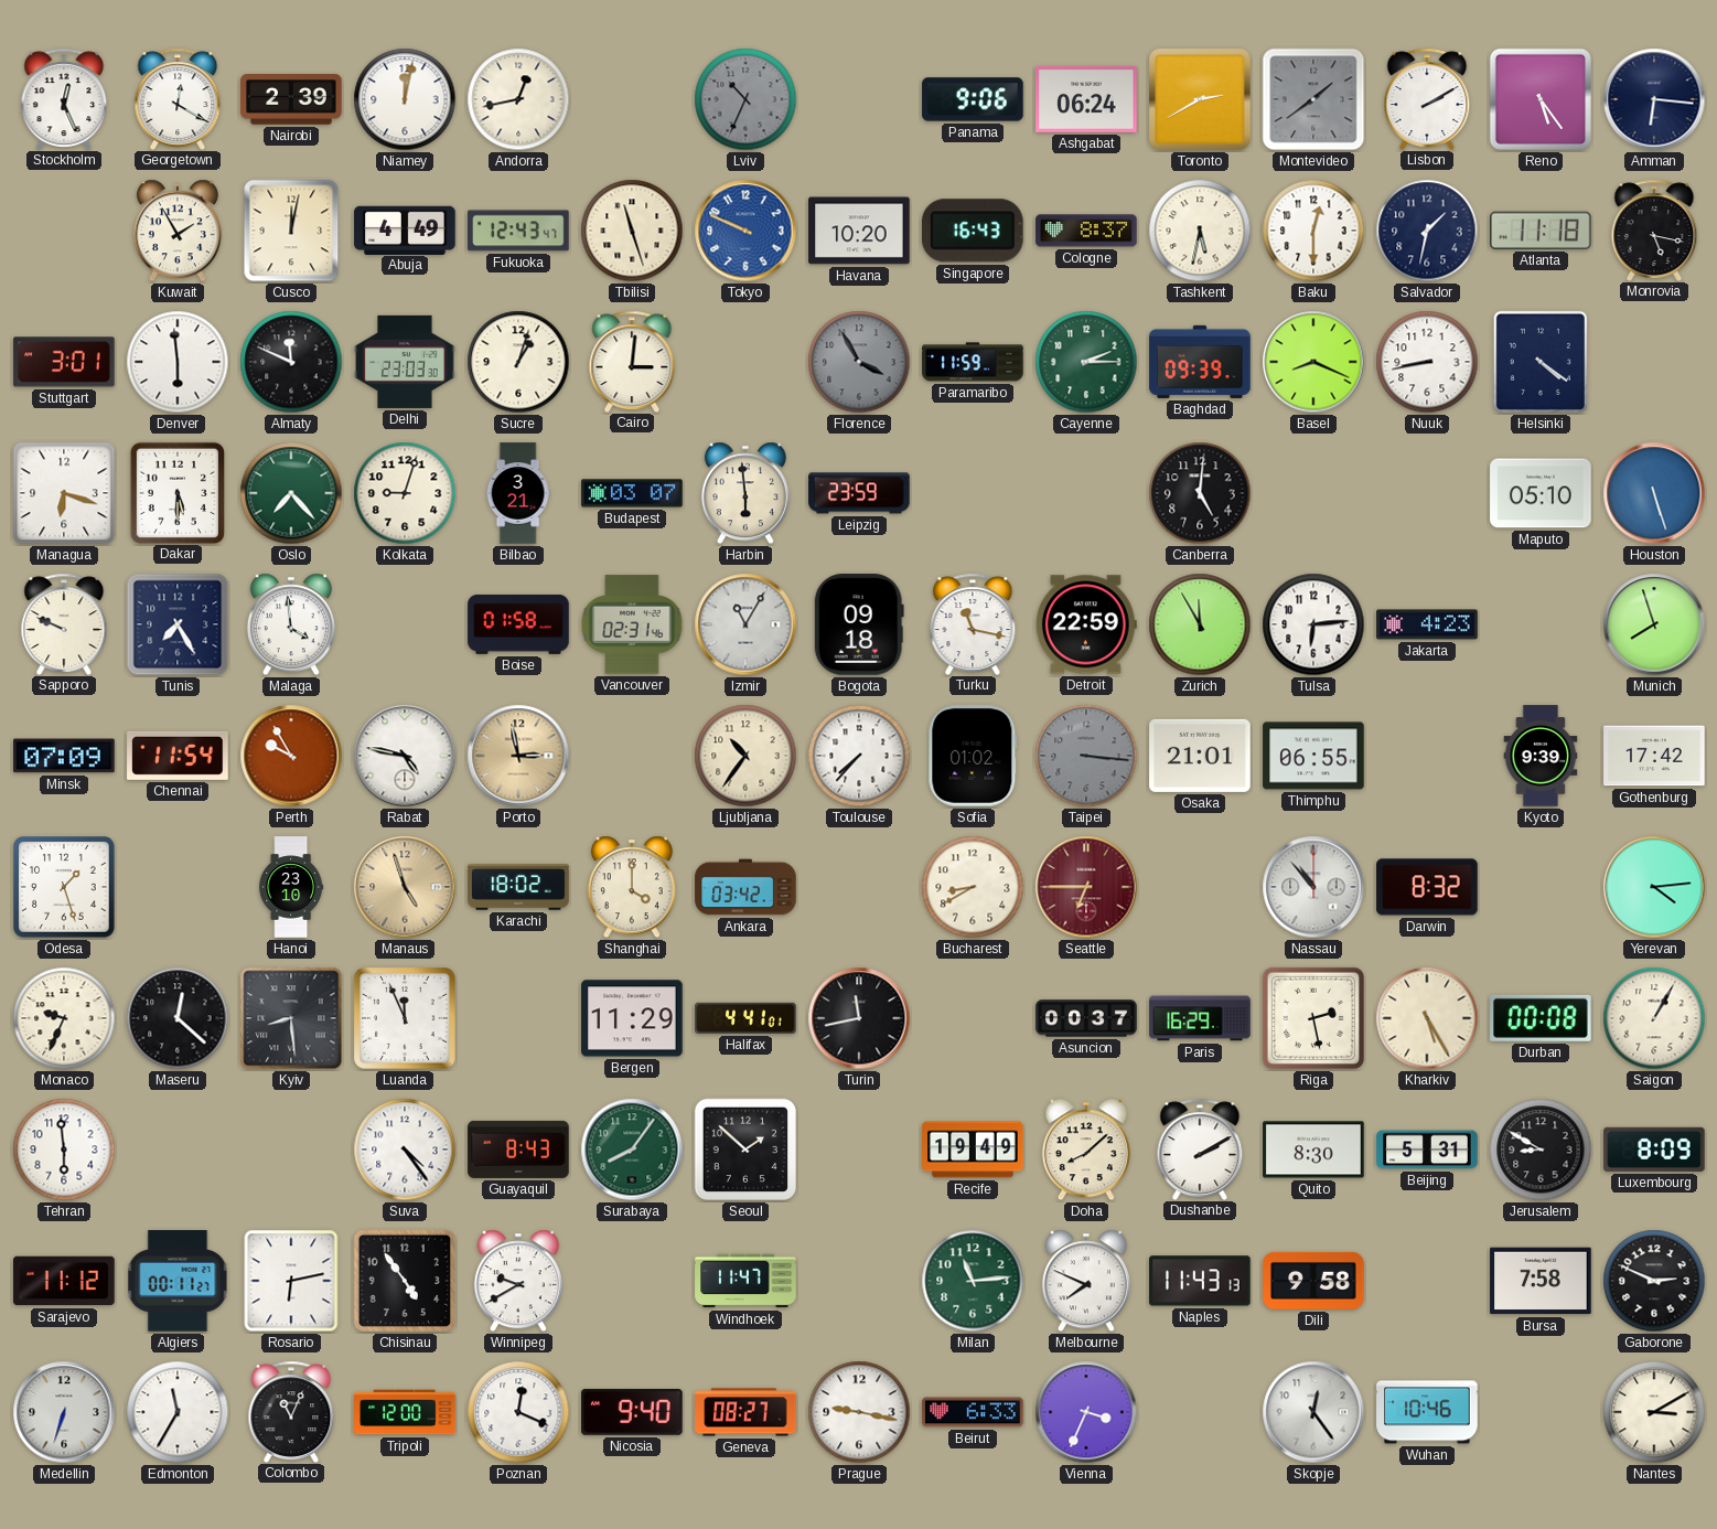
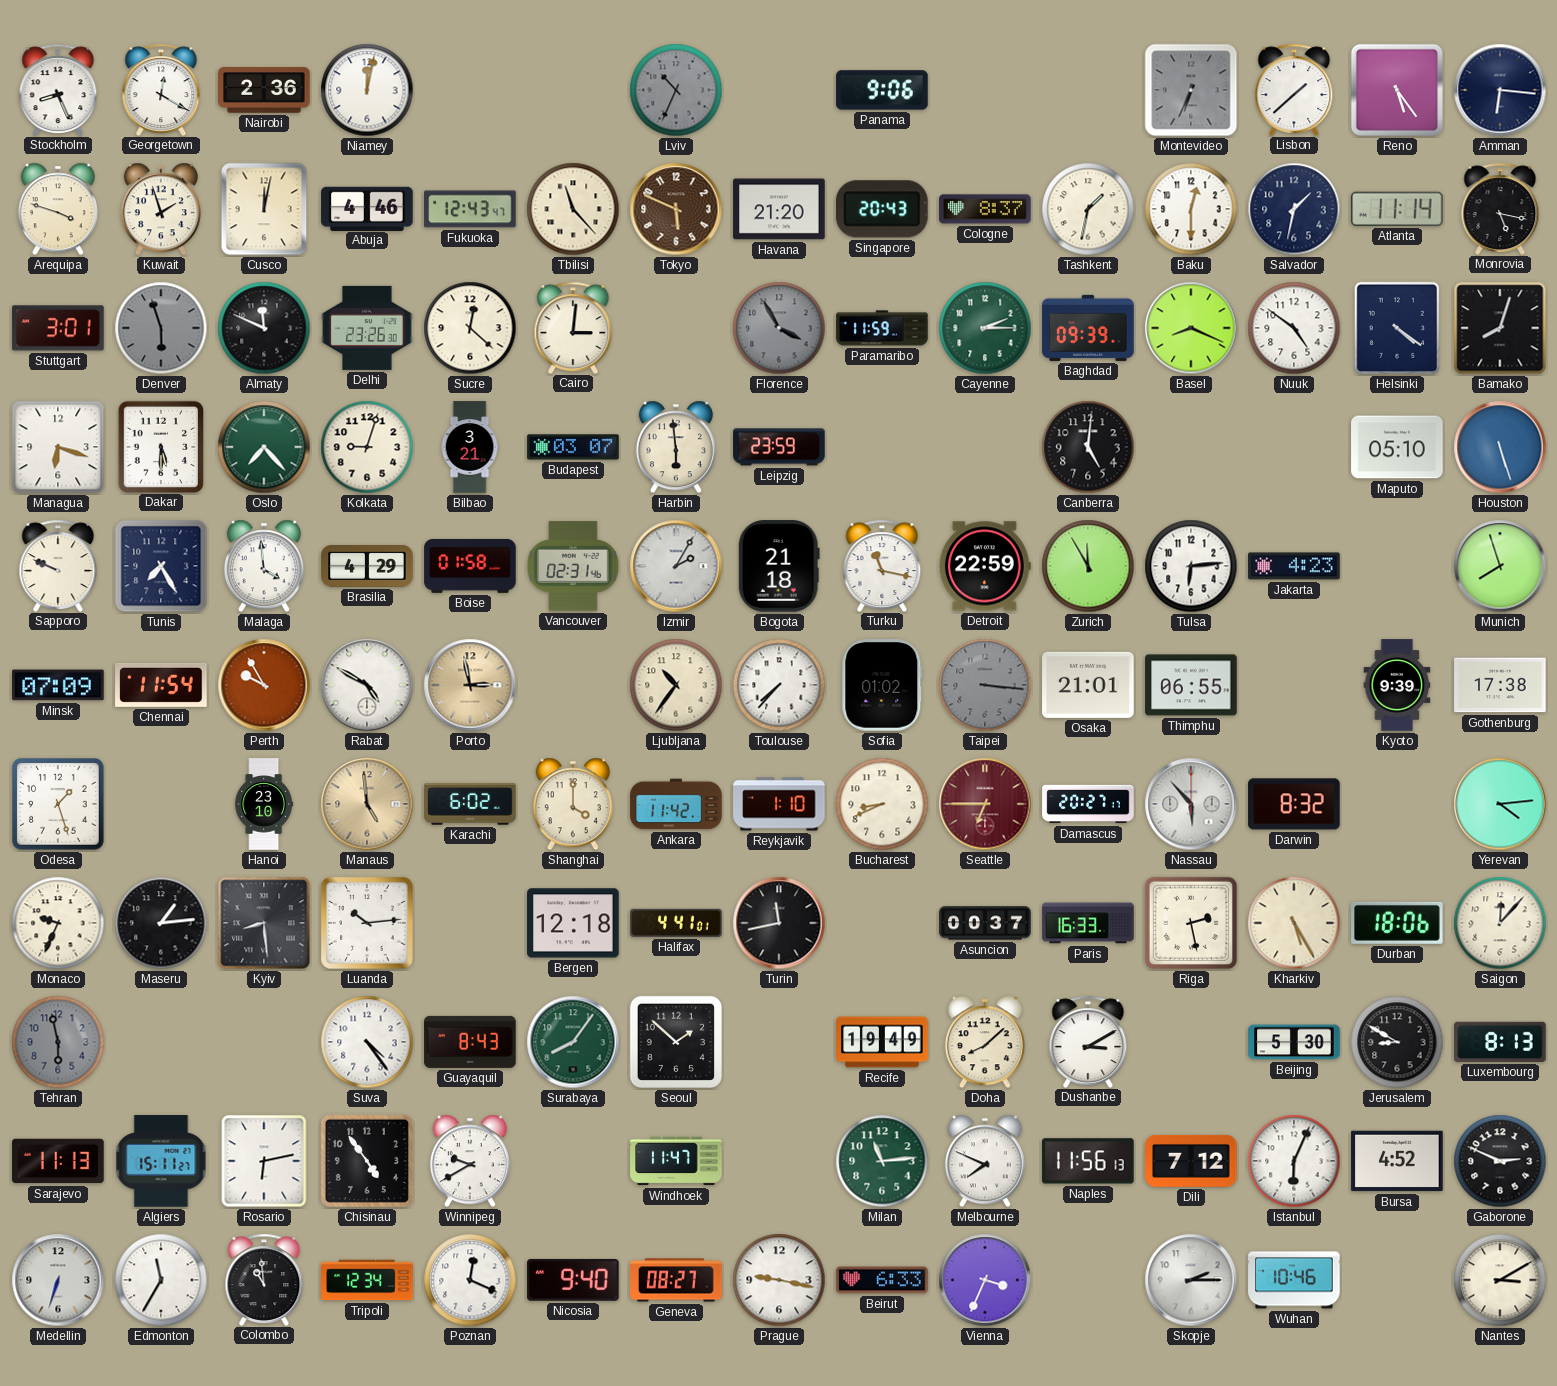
Stockholm: 12:26 -> 8:26
Nairobi: 2:39 -> 2:36
Andorra: 12:43 -> none
Ashgabat: 06:24 -> none
Toronto: 2:40 -> none
Montevideo: 1:39 -> 6:34
Lisbon: 2:10 -> 1:38
Arequipa: none -> 3:48
Kuwait: 1:55 -> 1:57
Abuja: 4:49 -> 4:46
Tbilisi: 11:27 -> 11:23
Tokyo: 9:49 -> 5:49
Tokyo dial: blue -> brown
Havana: 10:20 -> 21:20
Singapore: 16:43 -> 20:43
Tashkent: 5:32 -> 1:32
Atlanta: 11:18 -> 11:14
Denver: 5:59 -> 5:57
Denver dial: white -> grey
Delhi: 23:03 -> 23:26
Sucre: 1:03 -> 12:22
Nuuk: 8:43 -> 4:51
Bamako: none -> 8:03
Brasilia: none -> 4:29
Izmir: 11:05 -> 2:05
Bogota: 09:18 -> 21:18
Rabat: 4:47 -> 4:50
Gothenburg: 17:42 -> 17:38
Manaus: 4:57 -> 4:59
Karachi: 18:02 -> 6:02
Ankara: 03:42 -> 11:42
Reykjavik: none -> 1:10
Bucharest: 8:40 -> 8:41
Damascus: none -> 20:27
Nassau: 10:53 -> 5:53
Maseru: 12:22 -> 1:14
Luanda: 11:56 -> 10:14
Bergen: 11:29 -> 12:18
Paris: 16:29 -> 16:33
Durban: 00:08 -> 18:06
Saigon: 1:05 -> 12:07
Tehran: 5:59 -> 5:58
Tehran dial: white -> grey
Dushanbe: 2:10 -> 3:10
Quito: 8:30 -> none
Beijing: 5:31 -> 5:30
Luxembourg: 8:09 -> 8:13
Sarajevo: 11:12 -> 11:13
Algiers: 00:11 -> 15:11
Naples: 11:43 -> 11:56
Dili: 9:58 -> 7:12
Istanbul: none -> 6:04
Bursa: 7:58 -> 4:52
Colombo: 11:04 -> 10:59
Tripoli: 12:00 -> 12:34
Skopje: 12:24 -> 2:15
